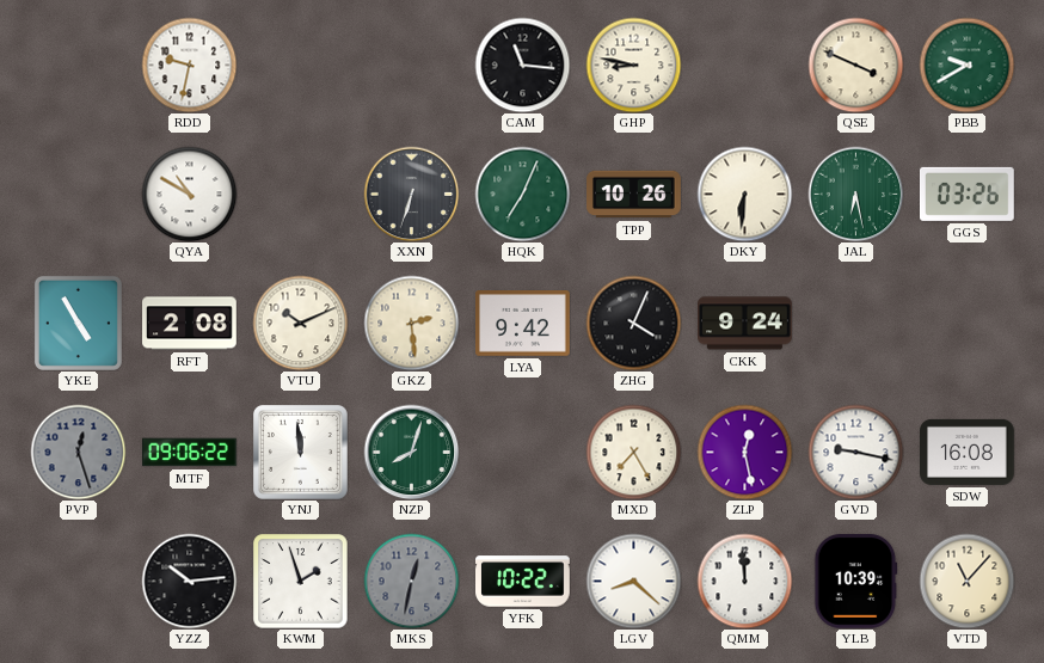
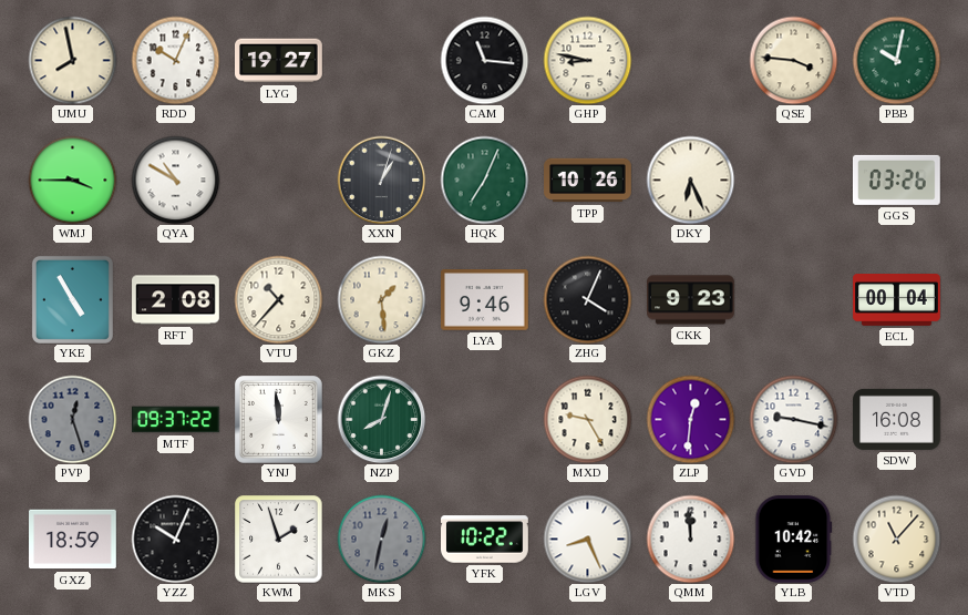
UMU: none -> 7:58
RDD: 9:32 -> 10:04
LYG: none -> 19:27
QSE: 3:49 -> 3:46
PBB: 9:40 -> 10:02
WMJ: none -> 3:45
XXN: 6:33 -> 1:03
DKY: 6:31 -> 6:26
JAL: 6:28 -> none
VTU: 10:11 -> 10:37
GKZ: 2:29 -> 1:29
LYA: 9:42 -> 9:46
CKK: 9:24 -> 9:23
ECL: none -> 00:04
MTF: 09:06 -> 09:37
MXD: 7:25 -> 9:25
ZLP: 12:28 -> 12:31
GXZ: none -> 18:59
YZZ: 10:14 -> 10:04
LGV: 8:22 -> 8:26
YLB: 10:39 -> 10:42
